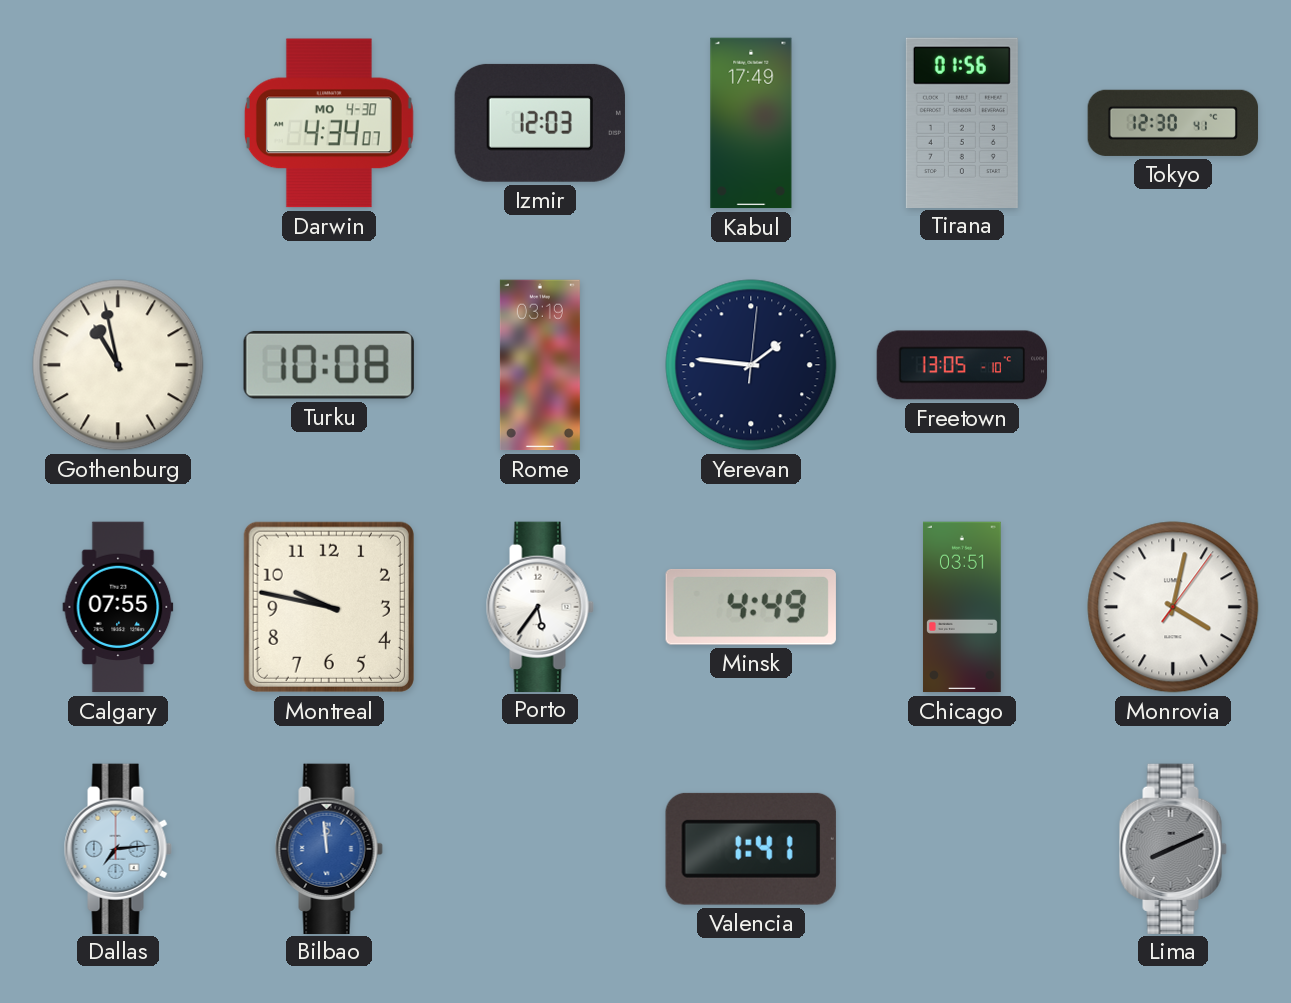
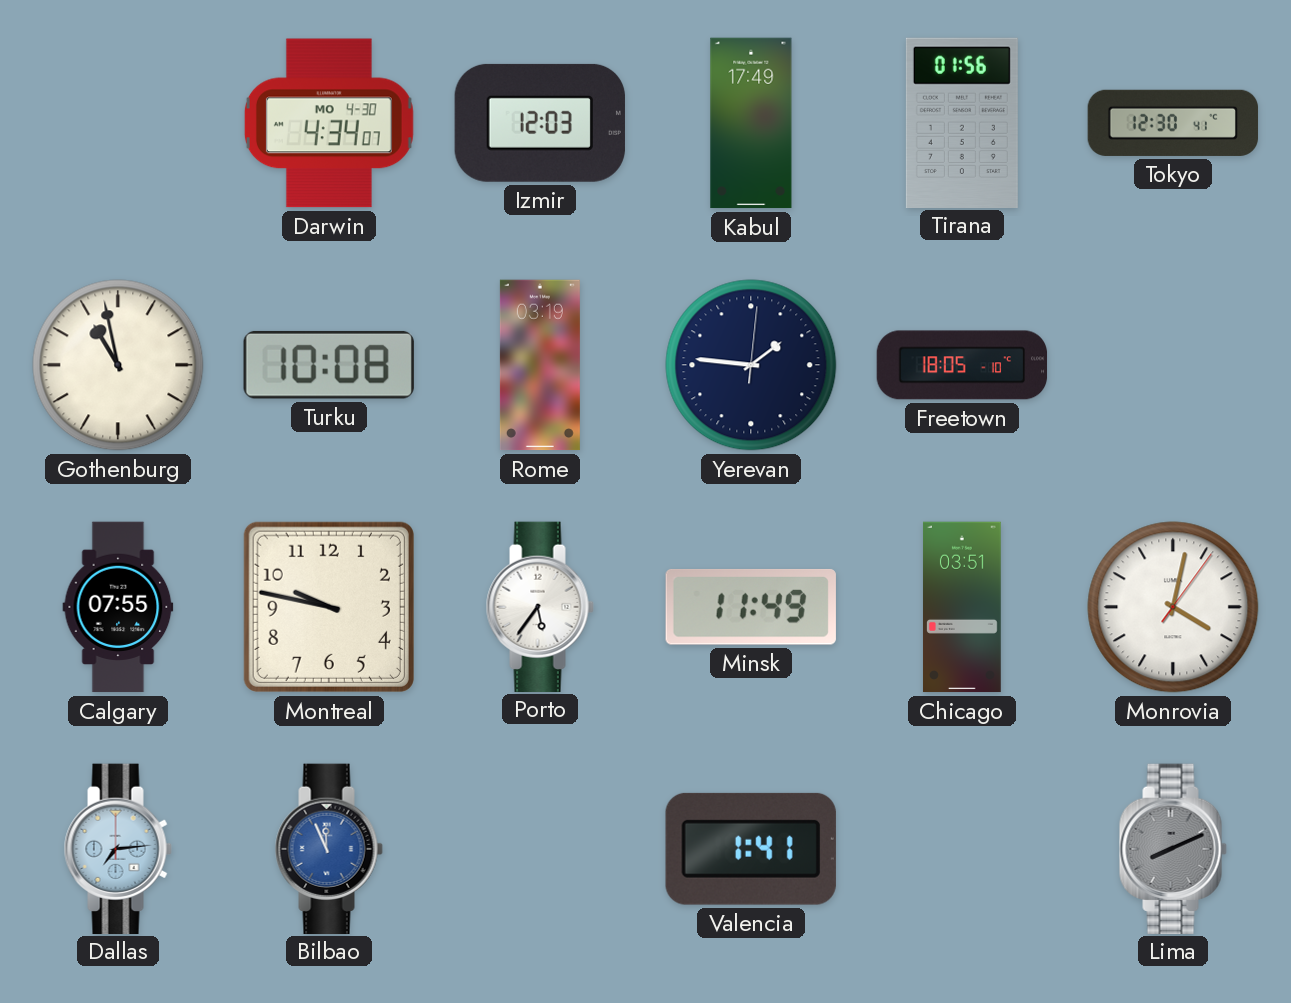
Freetown: 13:05 -> 18:05
Minsk: 4:49 -> 11:49
Bilbao: 11:59 -> 11:56
